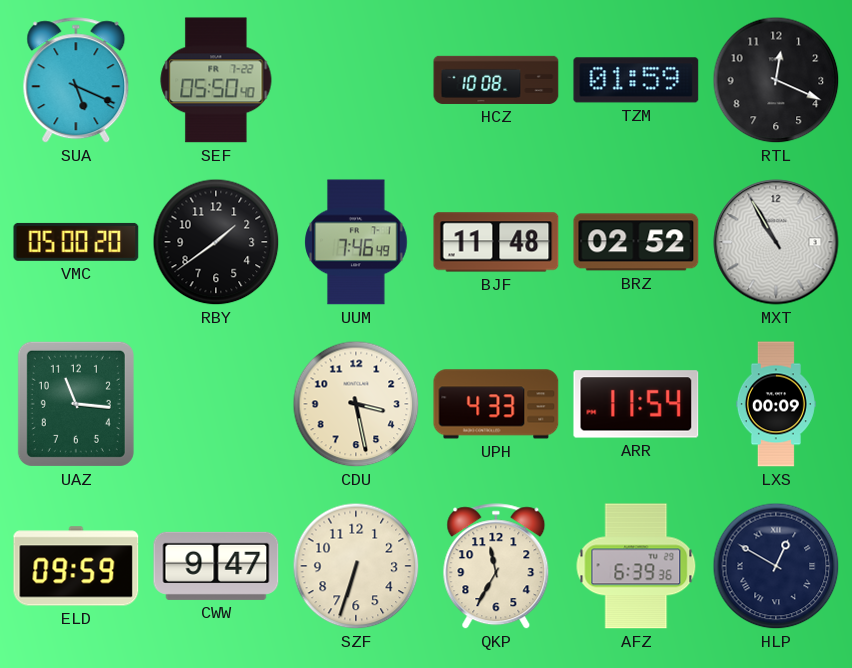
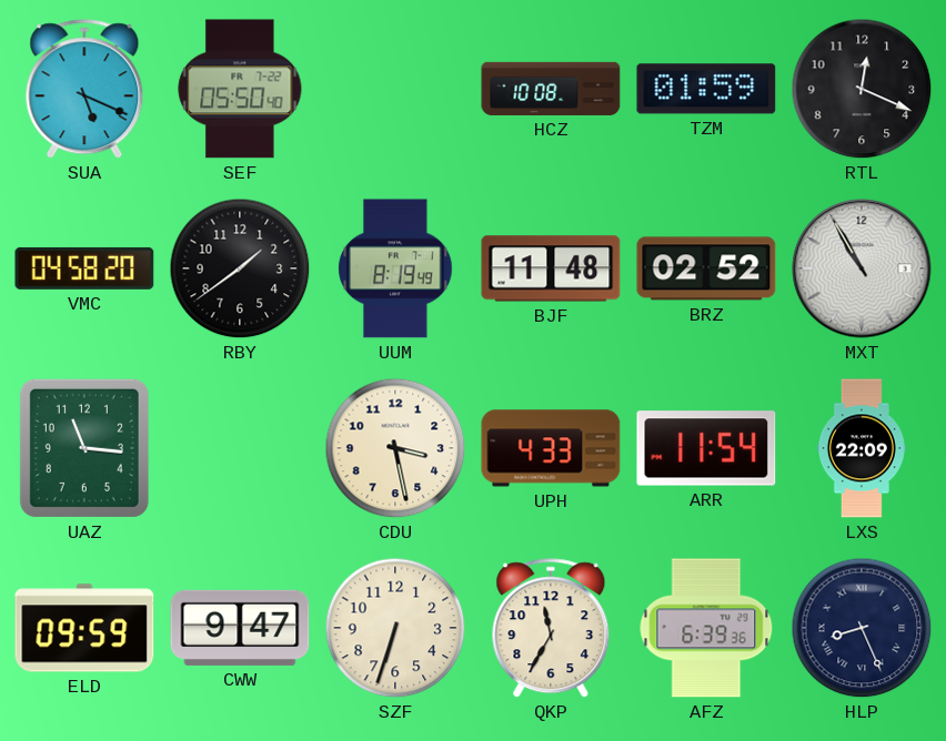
VMC: 05:00 -> 04:58
UUM: 7:46 -> 8:19
LXS: 00:09 -> 22:09
HLP: 12:50 -> 8:26
